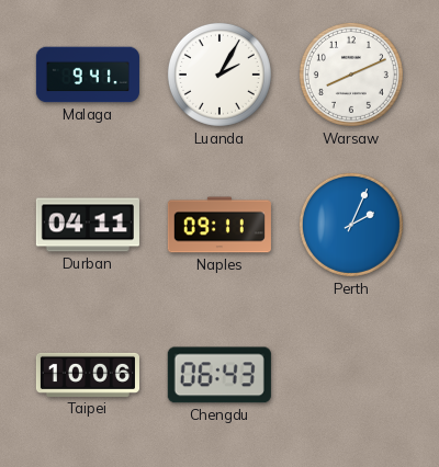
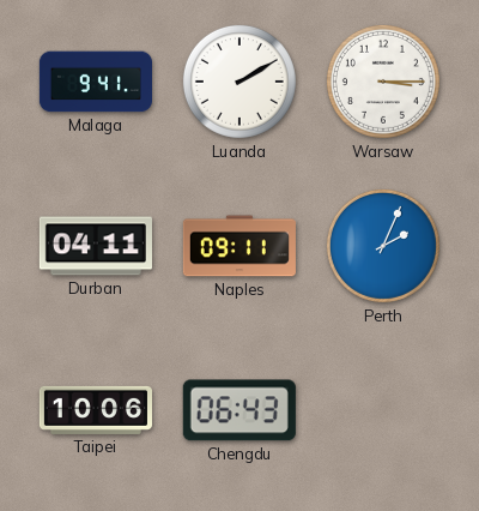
Luanda: 2:05 -> 2:10
Warsaw: 8:11 -> 3:15
